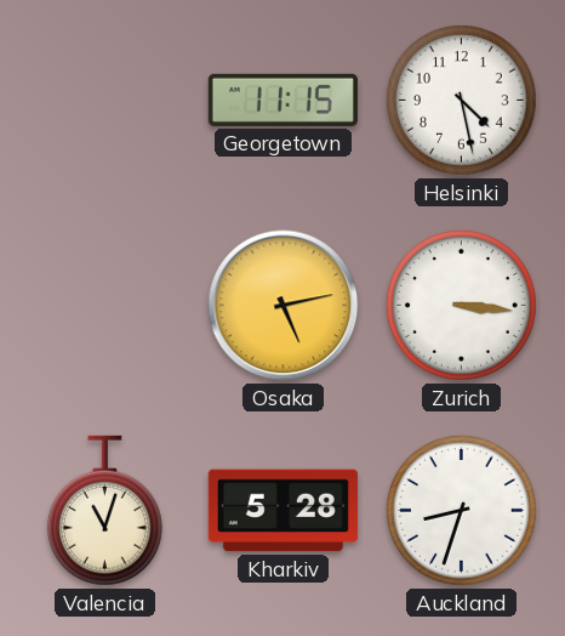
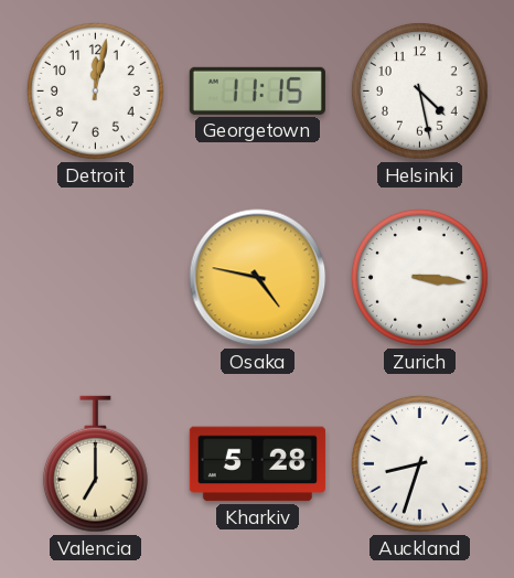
Detroit: none -> 12:02
Osaka: 5:13 -> 4:47
Valencia: 11:03 -> 7:00
